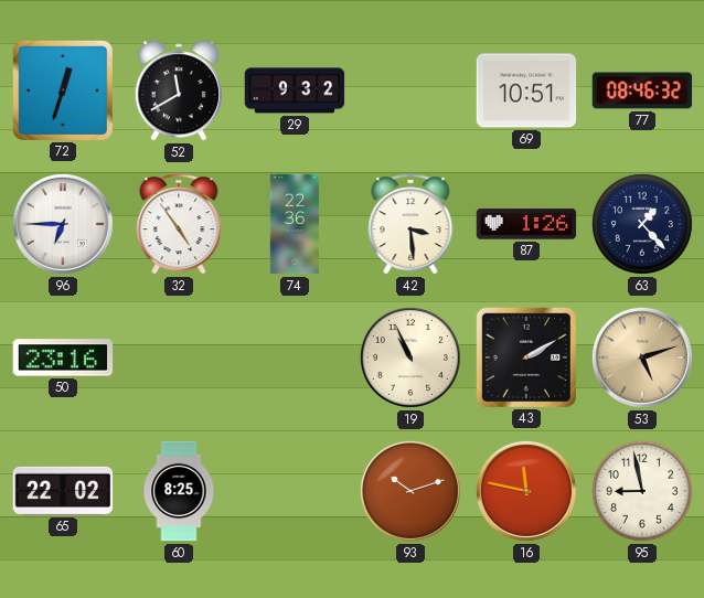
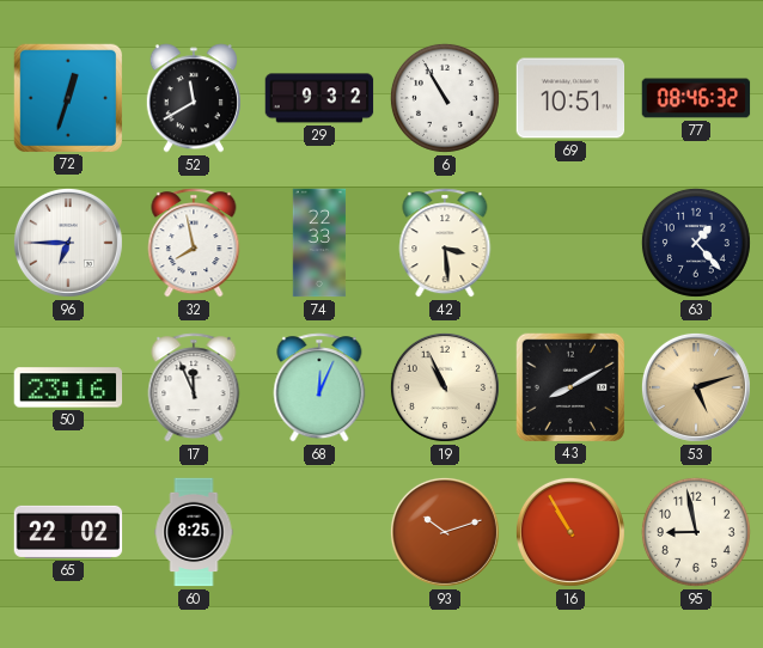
6: none -> 10:55
32: 4:54 -> 7:58
74: 22:36 -> 22:33
87: 1:26 -> none
17: none -> 11:56
68: none -> 12:04
43: 2:10 -> 8:10
16: 11:47 -> 10:55
